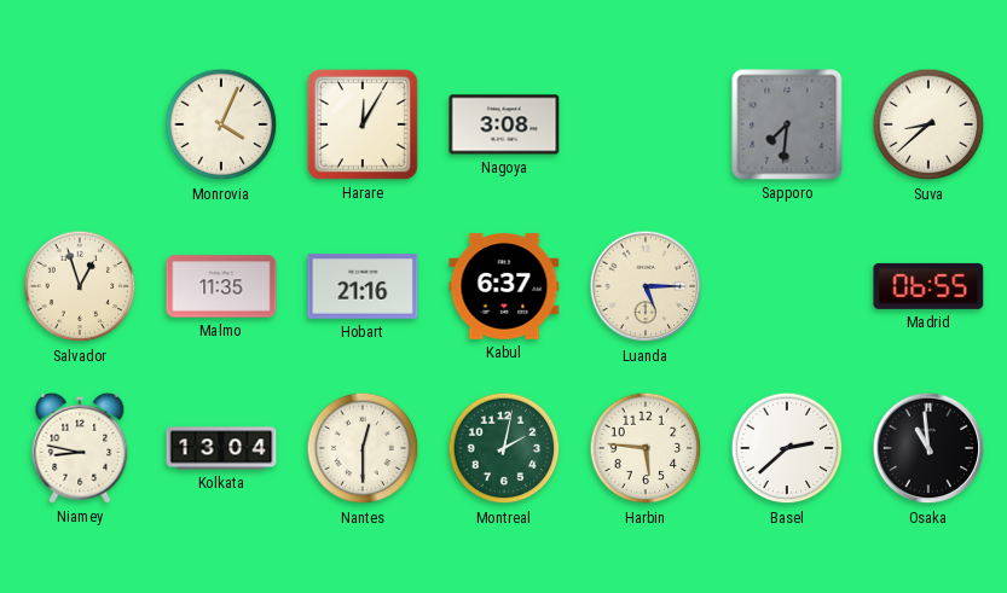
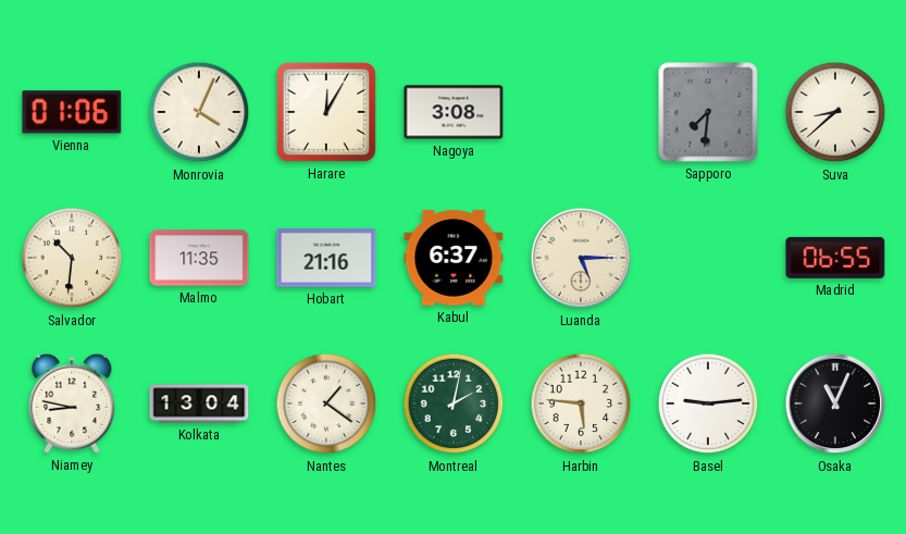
Vienna: none -> 01:06
Salvador: 12:57 -> 10:31
Nantes: 12:30 -> 1:21
Basel: 2:38 -> 9:14
Osaka: 10:59 -> 11:04
